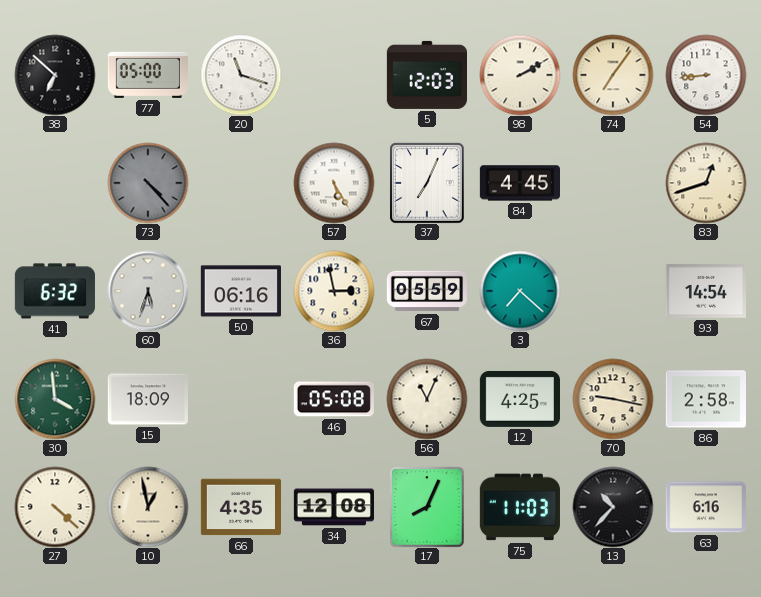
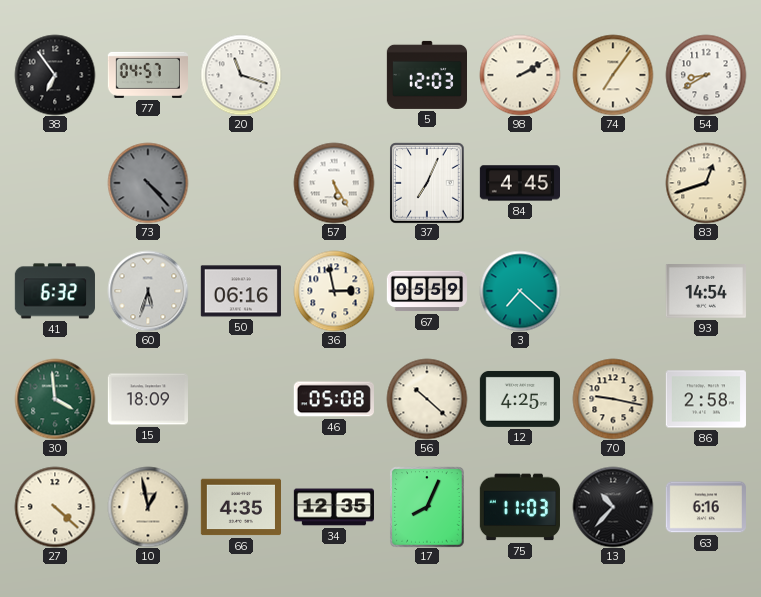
38: 6:52 -> 6:54
77: 05:00 -> 04:57
54: 8:44 -> 8:40
56: 11:04 -> 10:22
34: 12:08 -> 12:35
